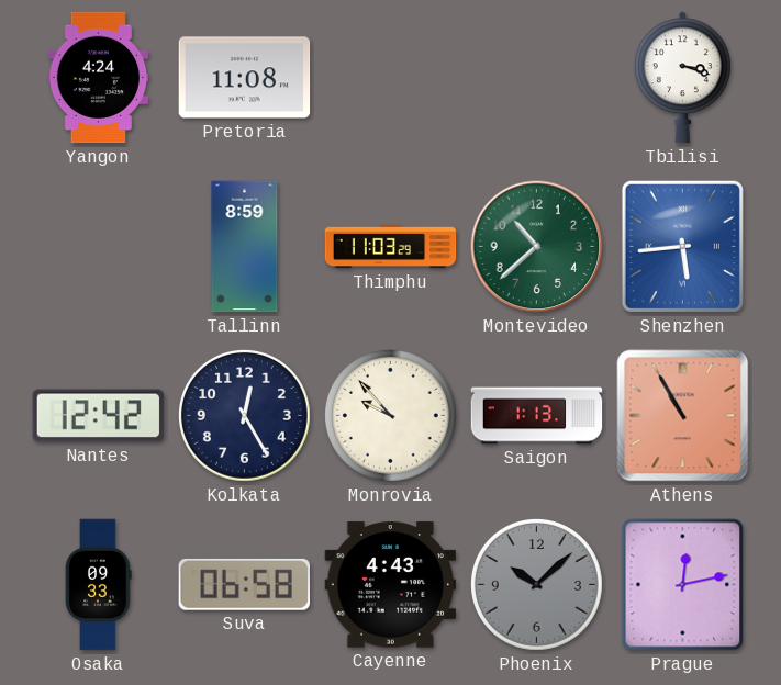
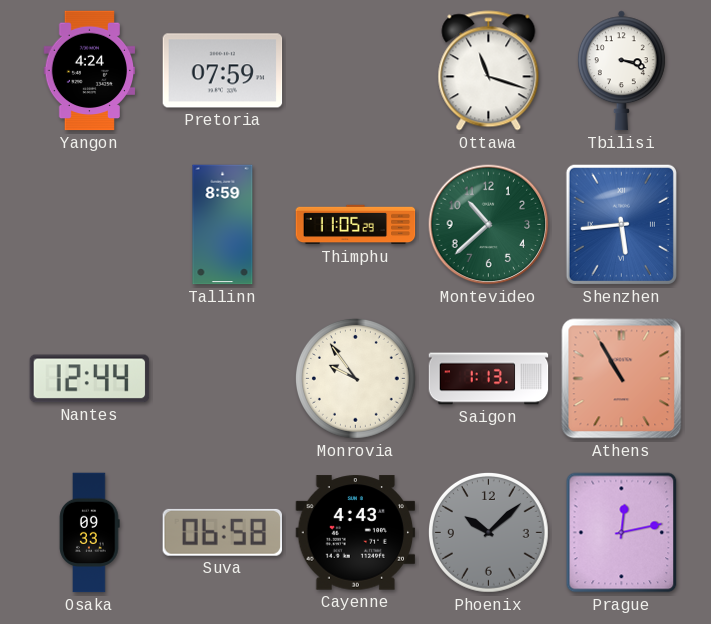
Pretoria: 11:08 -> 07:59
Ottawa: none -> 11:18
Thimphu: 11:03 -> 11:05
Nantes: 12:42 -> 12:44
Kolkata: 12:25 -> none
Monrovia: 9:53 -> 9:54
